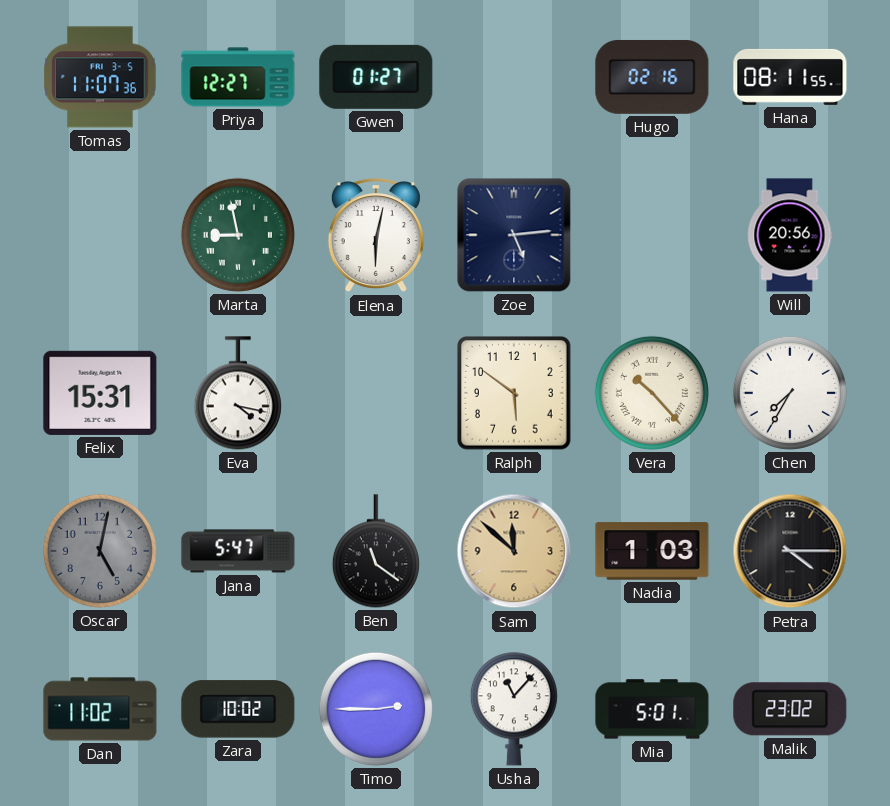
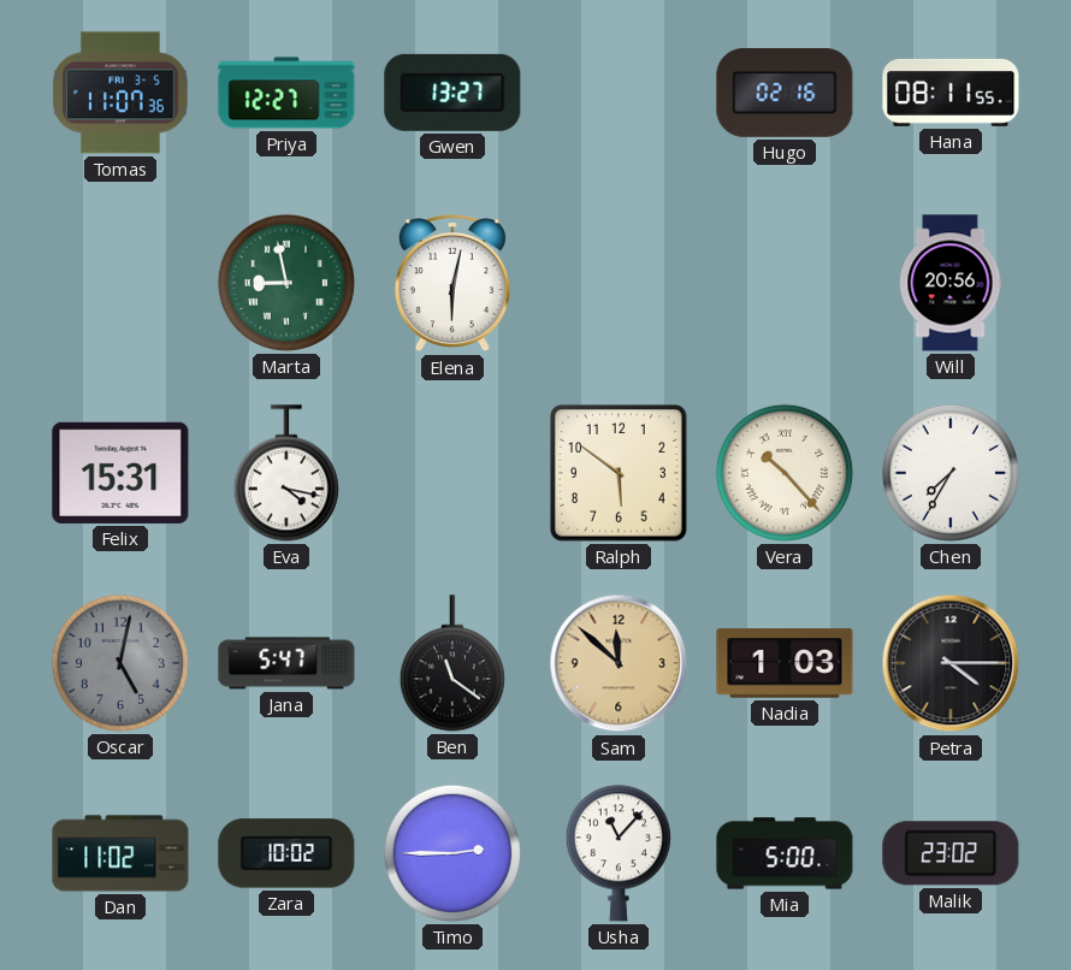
Gwen: 01:27 -> 13:27
Zoe: 5:14 -> none
Mia: 5:01 -> 5:00
